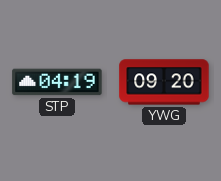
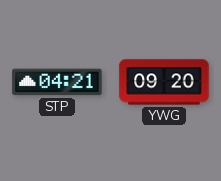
STP: 04:19 -> 04:21
